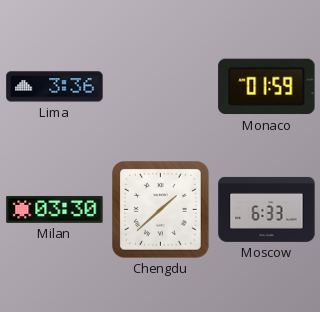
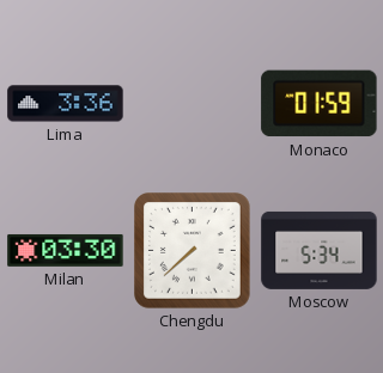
Chengdu: 1:38 -> 7:38
Moscow: 6:33 -> 5:34
